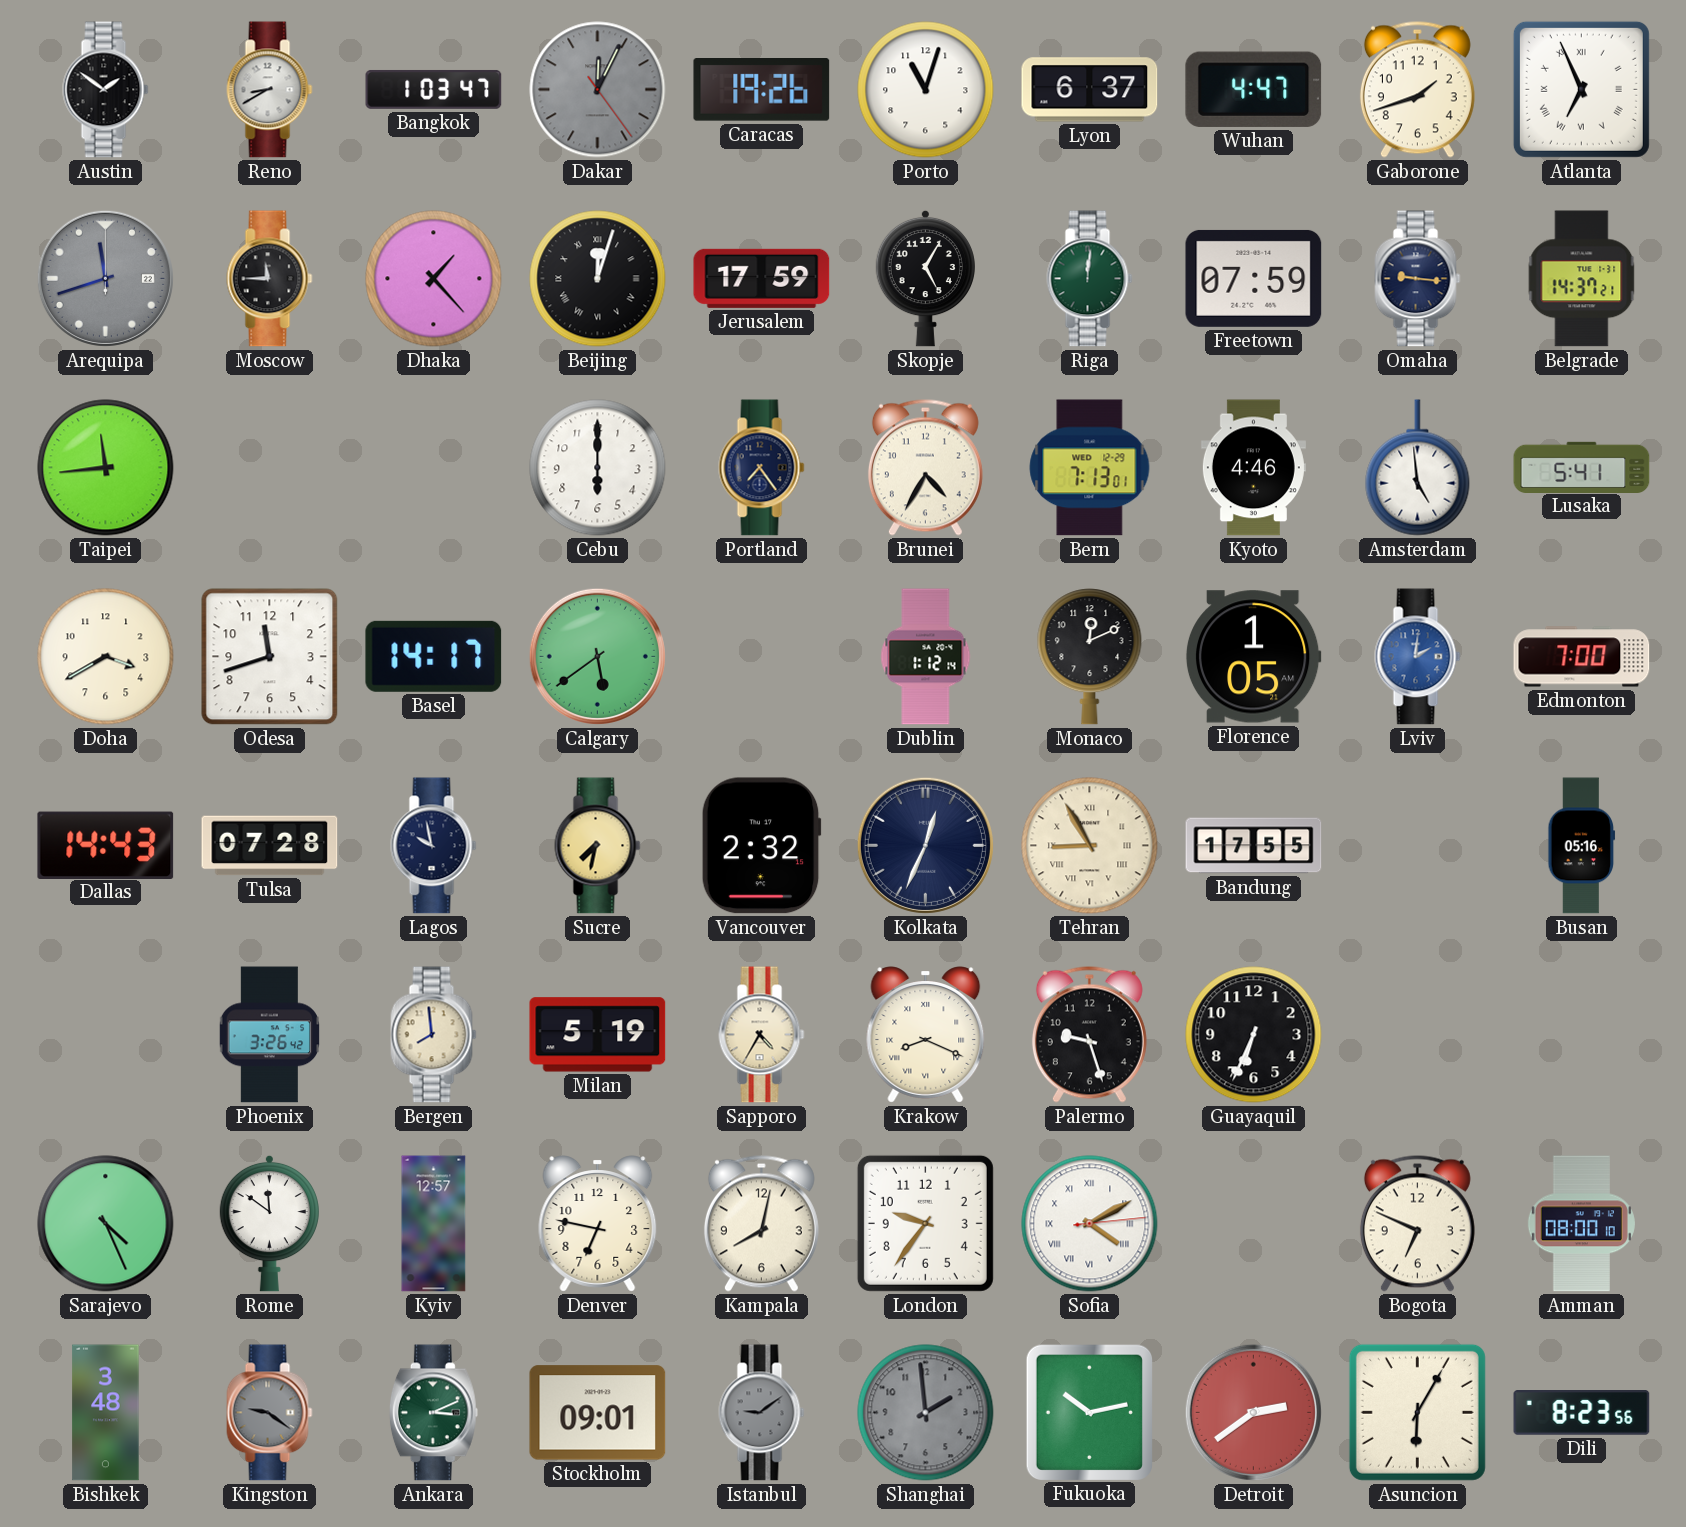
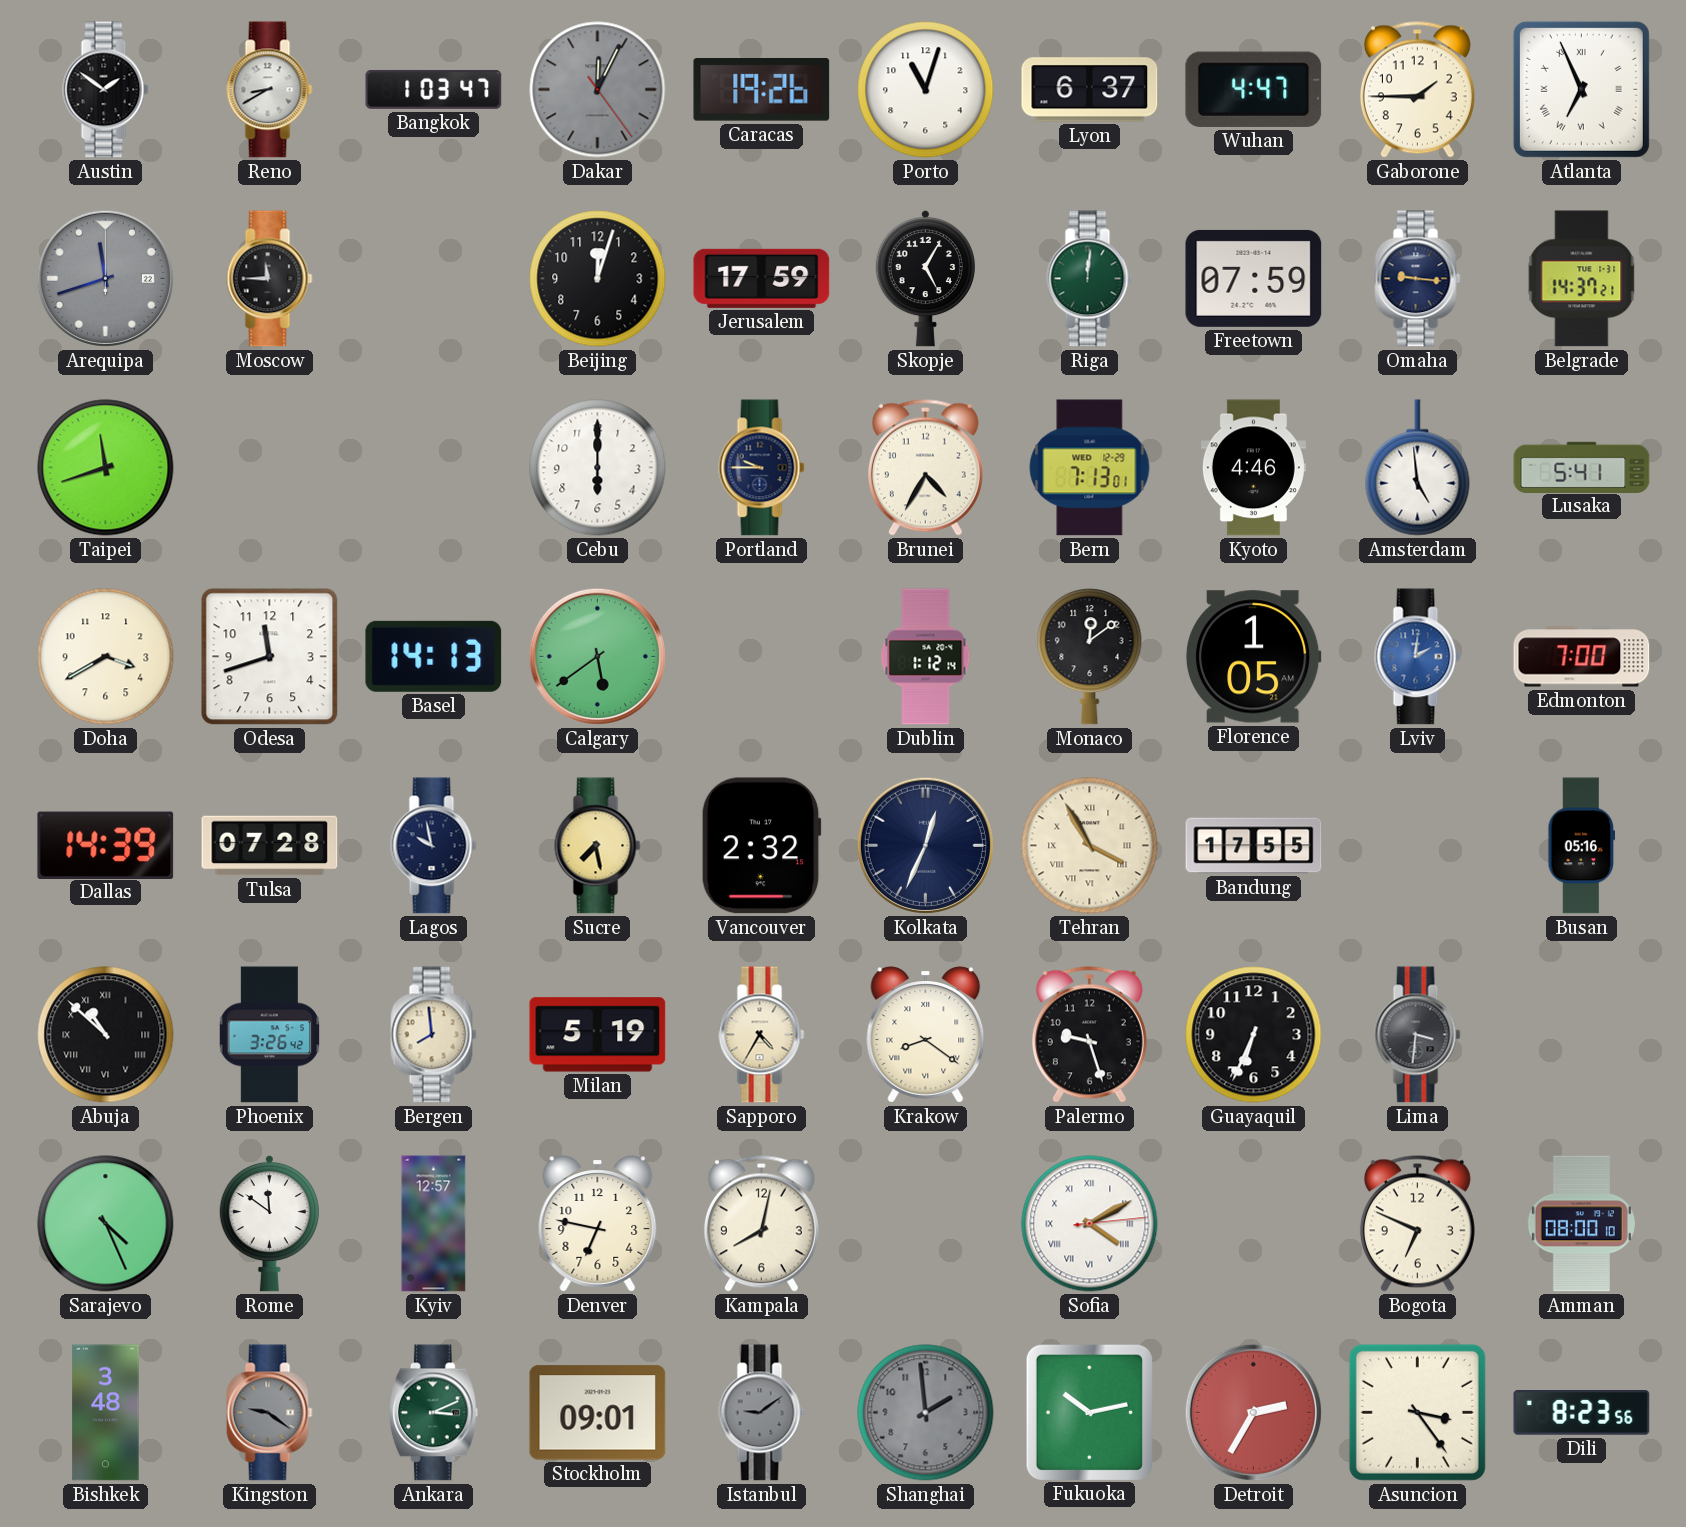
Gaborone: 1:42 -> 1:45
Dhaka: 1:23 -> none
Beijing numerals: Roman -> Arabic
Taipei: 11:44 -> 11:42
Portland: 7:24 -> 9:45
Basel: 14:17 -> 14:13
Monaco: 12:11 -> 12:09
Dallas: 14:43 -> 14:39
Sucre: 7:32 -> 7:28
Tehran: 8:55 -> 3:55
Abuja: none -> 10:52
Krakow: 8:19 -> 8:21
Lima: none -> 3:31
London: 9:36 -> none
Detroit: 2:39 -> 2:35
Asuncion: 6:05 -> 3:24
